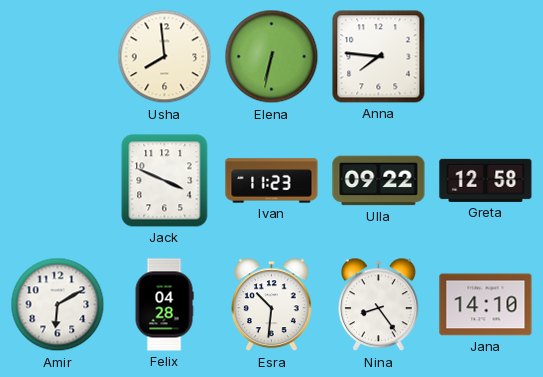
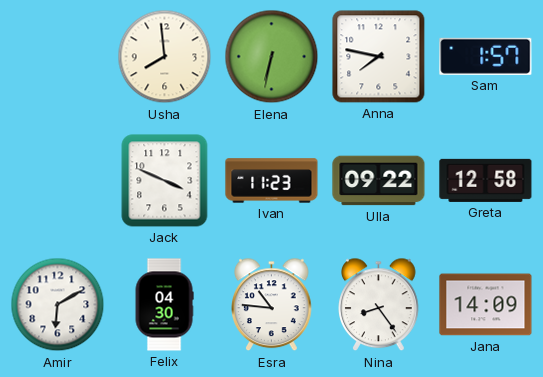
Anna: 7:46 -> 7:47
Sam: none -> 1:57
Felix: 04:28 -> 04:30
Esra: 10:31 -> 10:46
Jana: 14:10 -> 14:09
